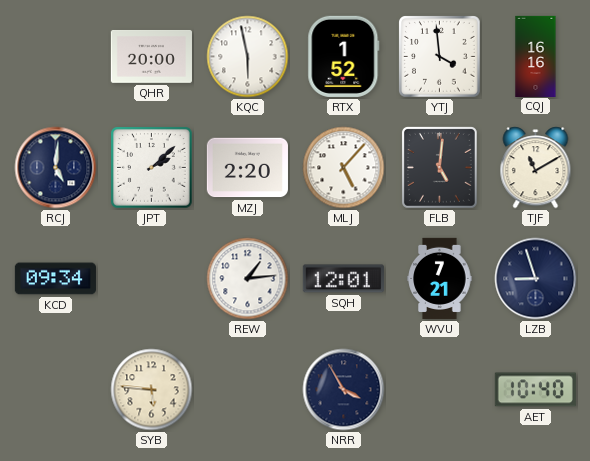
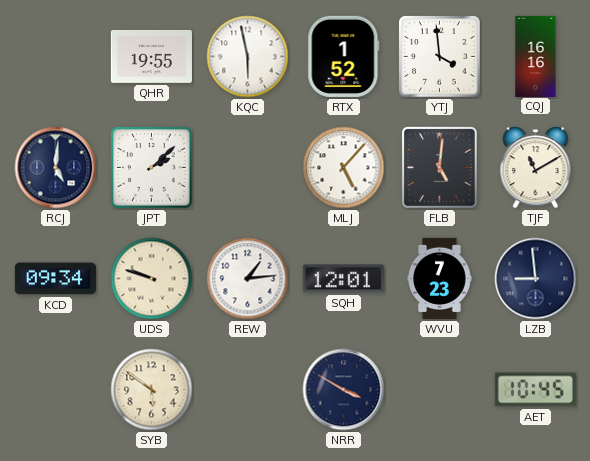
QHR: 20:00 -> 19:55
MZJ: 2:20 -> none
UDS: none -> 9:48
WVU: 7:21 -> 7:23
LZB: 8:57 -> 8:59
SYB: 5:46 -> 5:51
NRR: 3:55 -> 3:50
AET: 10:40 -> 10:45
